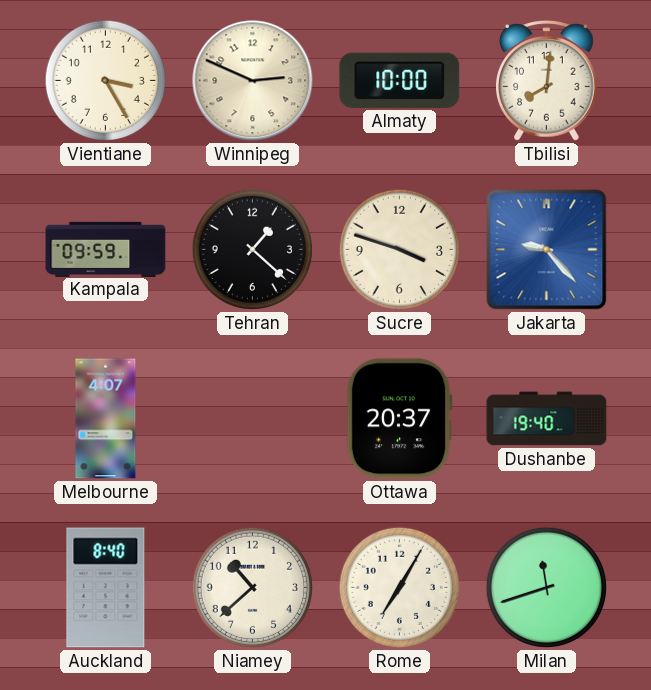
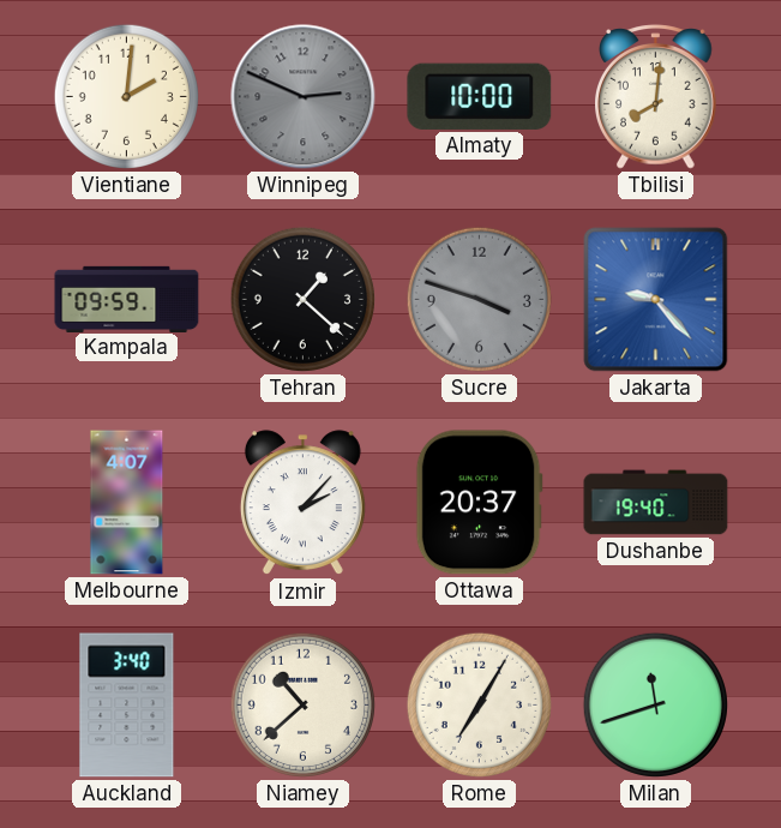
Vientiane: 3:25 -> 2:01
Winnipeg dial: cream -> grey
Sucre dial: cream -> grey
Izmir: none -> 2:07
Auckland: 8:40 -> 3:40
